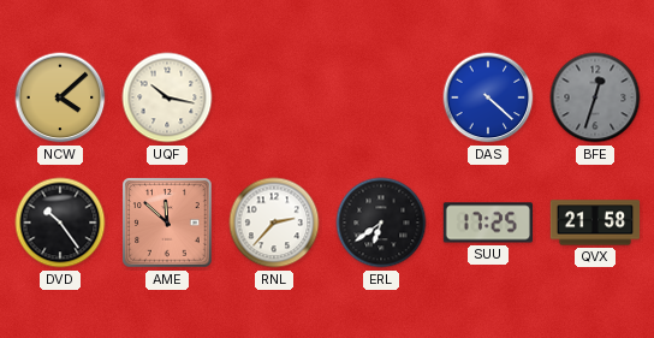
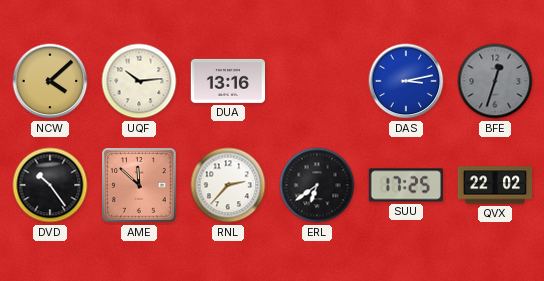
UQF: 10:17 -> 10:14
DUA: none -> 13:16
DAS: 4:22 -> 3:13
QVX: 21:58 -> 22:02
